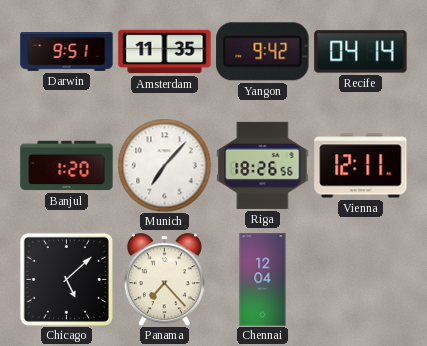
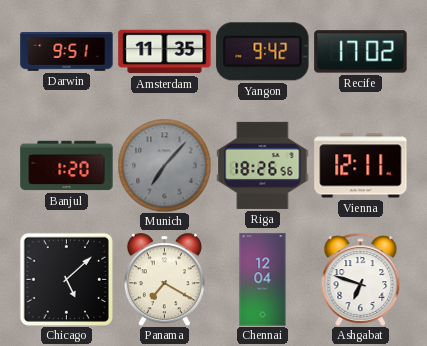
Recife: 04:14 -> 17:02
Munich dial: white -> grey
Panama: 7:23 -> 7:20
Ashgabat: none -> 6:48
